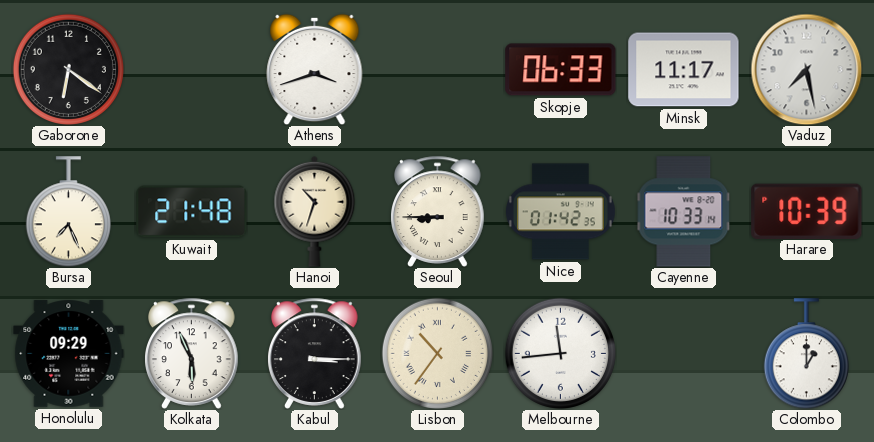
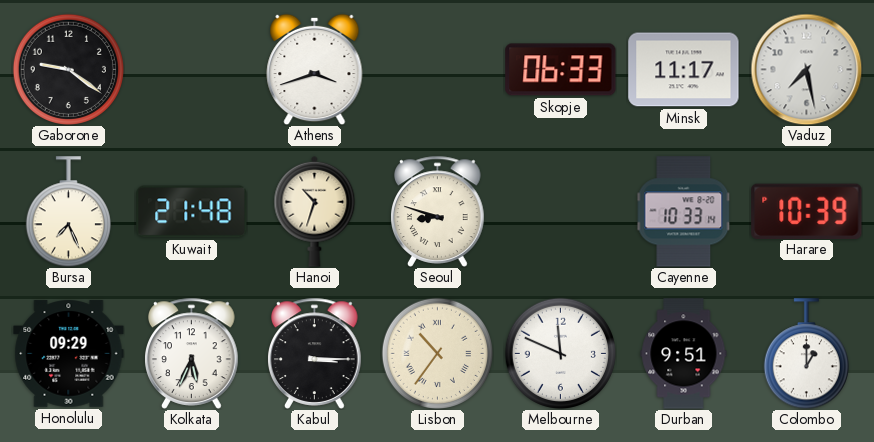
Gaborone: 6:21 -> 9:21
Seoul: 8:45 -> 8:48
Nice: 01:42 -> none
Kolkata: 5:56 -> 5:34
Melbourne: 11:44 -> 11:49
Durban: none -> 9:51
